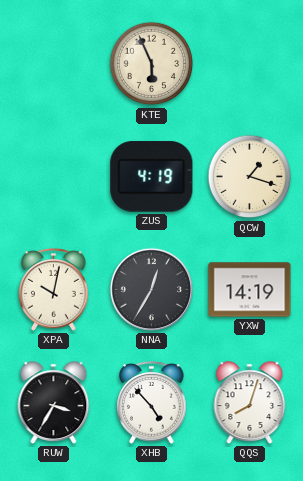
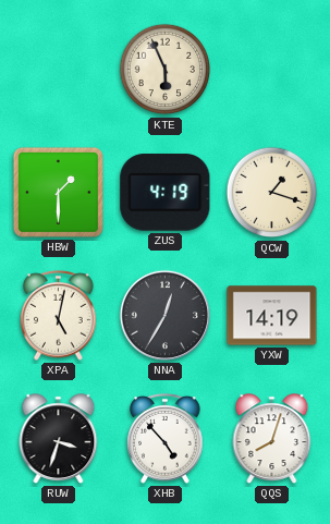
HBW: none -> 1:30
XPA: 10:02 -> 5:02
RUW: 3:35 -> 3:33
